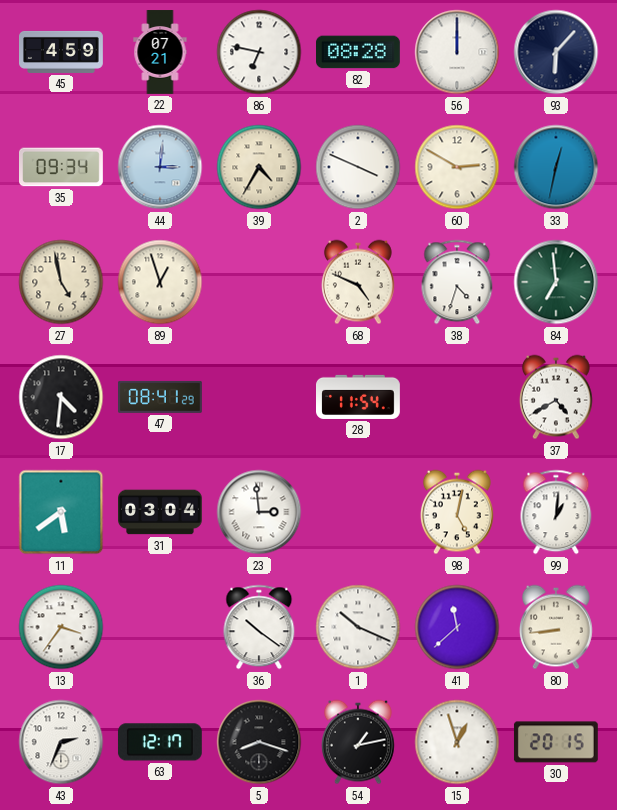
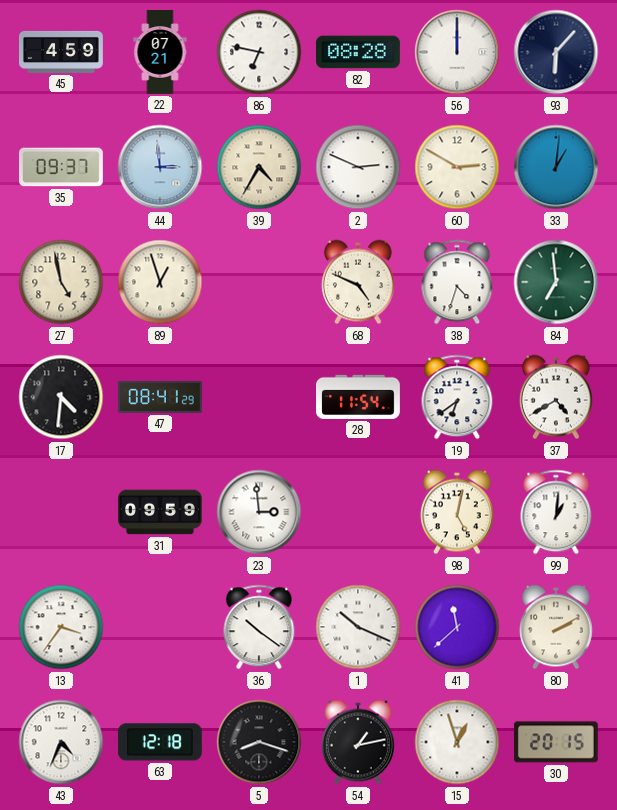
35: 09:34 -> 09:37
44: 3:01 -> 2:59
2: 3:49 -> 2:49
33: 12:32 -> 1:01
19: none -> 6:39
11: 5:39 -> none
31: 03:04 -> 09:59
80: 8:44 -> 2:10
43: 2:34 -> 4:34
63: 12:17 -> 12:18
